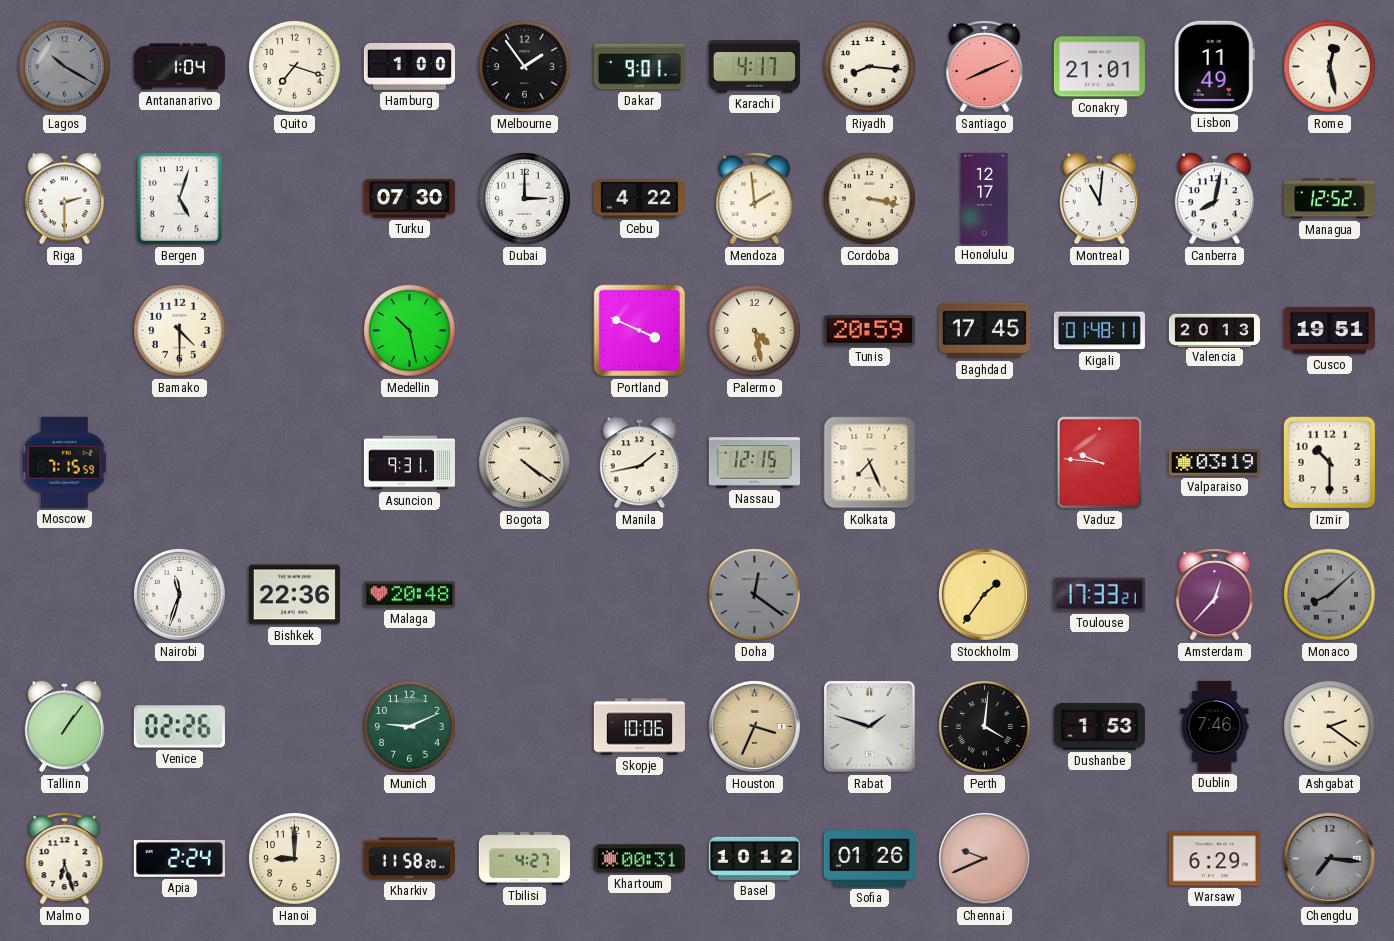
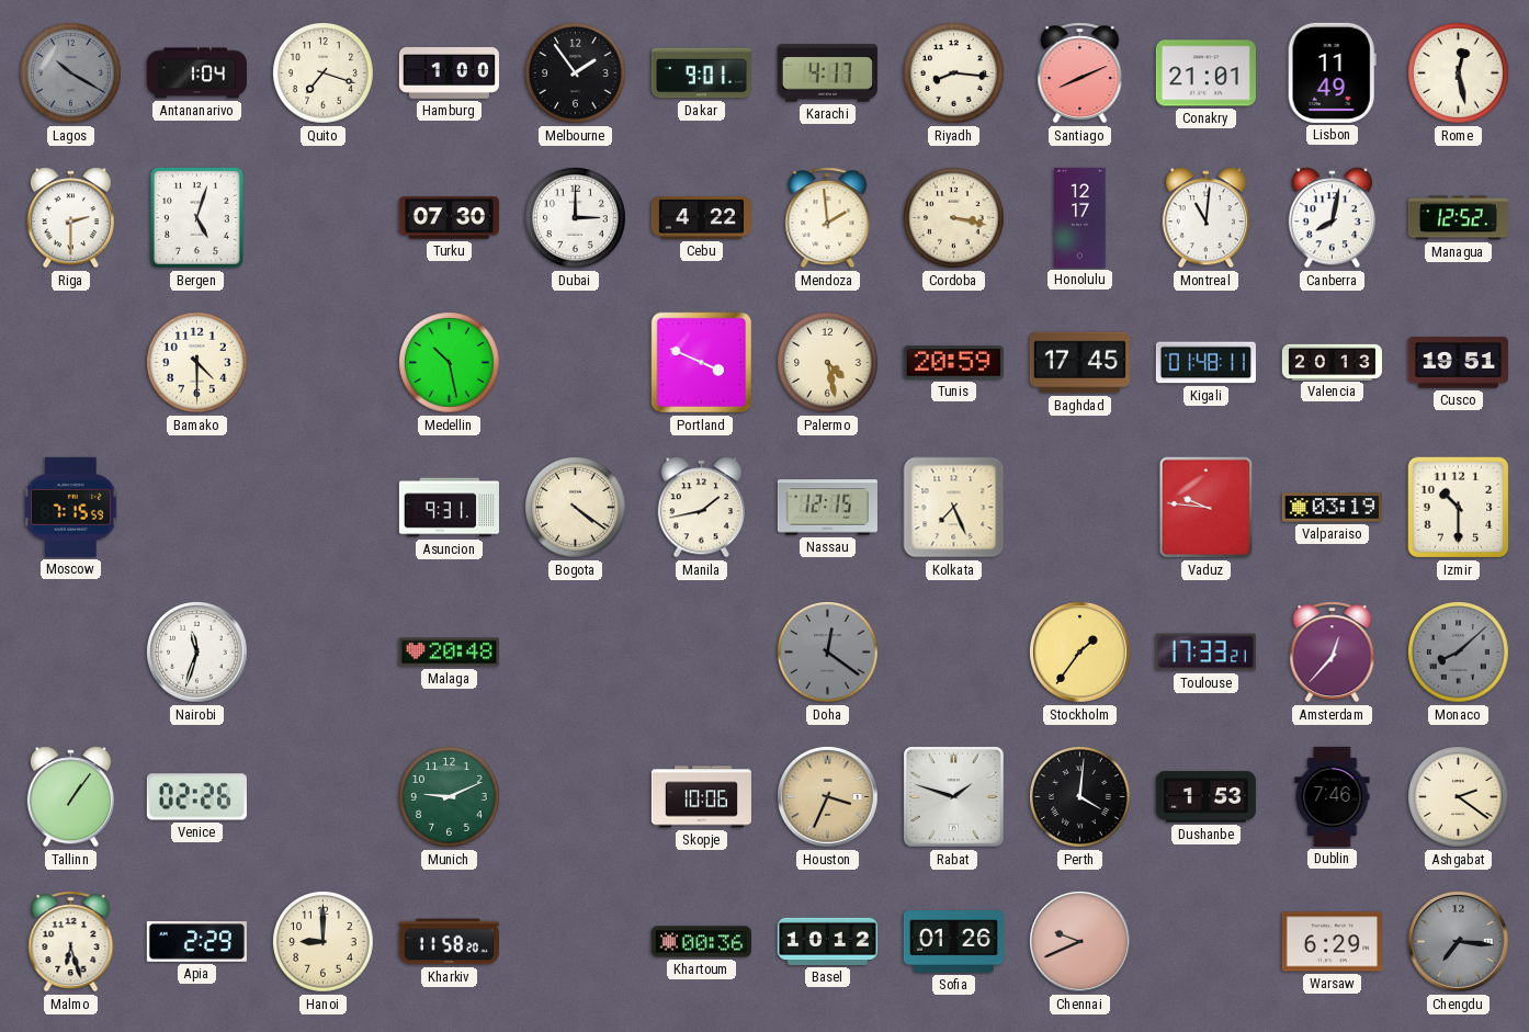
Bishkek: 22:36 -> none
Apia: 2:24 -> 2:29
Tbilisi: 4:27 -> none
Khartoum: 00:31 -> 00:36
